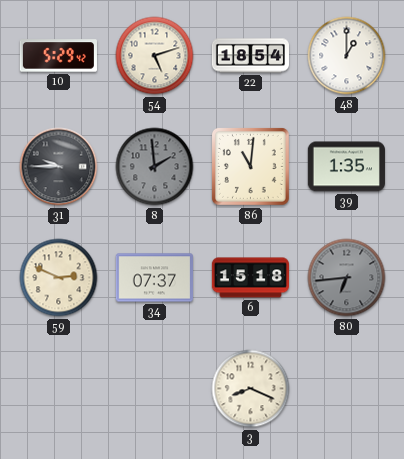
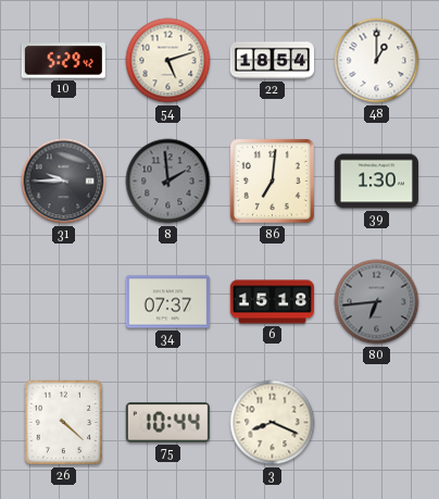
86: 11:01 -> 7:01
39: 1:35 -> 1:30
59: 2:49 -> none
26: none -> 4:22
75: none -> 10:44
